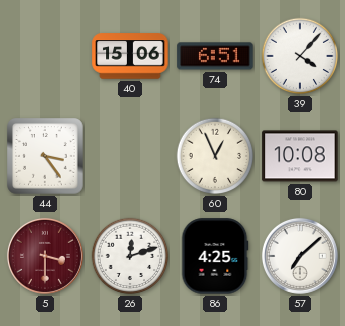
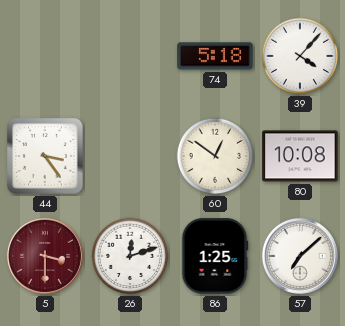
40: 15:06 -> none
74: 6:51 -> 5:18
60: 12:56 -> 12:51
86: 4:25 -> 1:25
